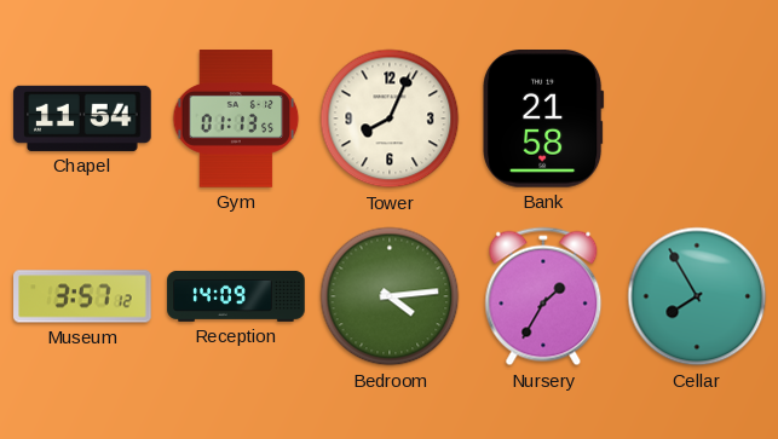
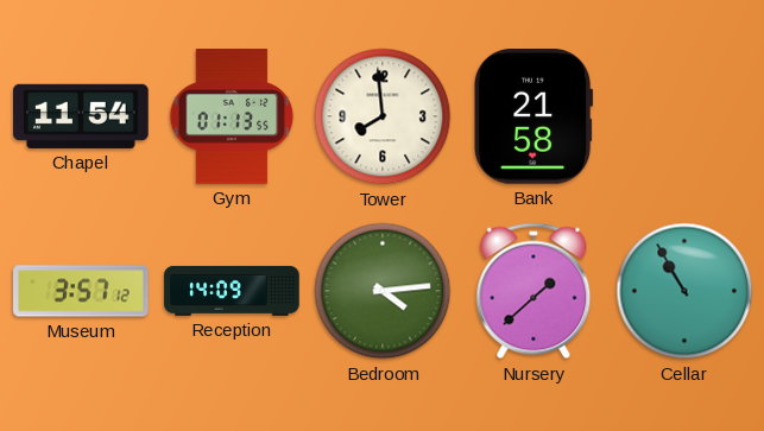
Tower: 8:04 -> 7:59
Nursery: 1:35 -> 1:38
Cellar: 7:55 -> 10:55
